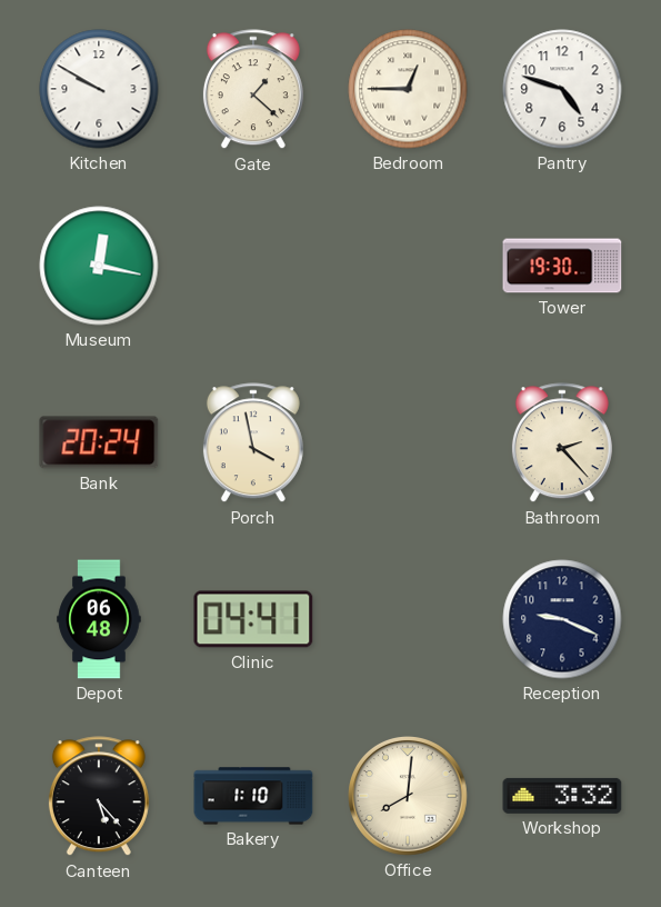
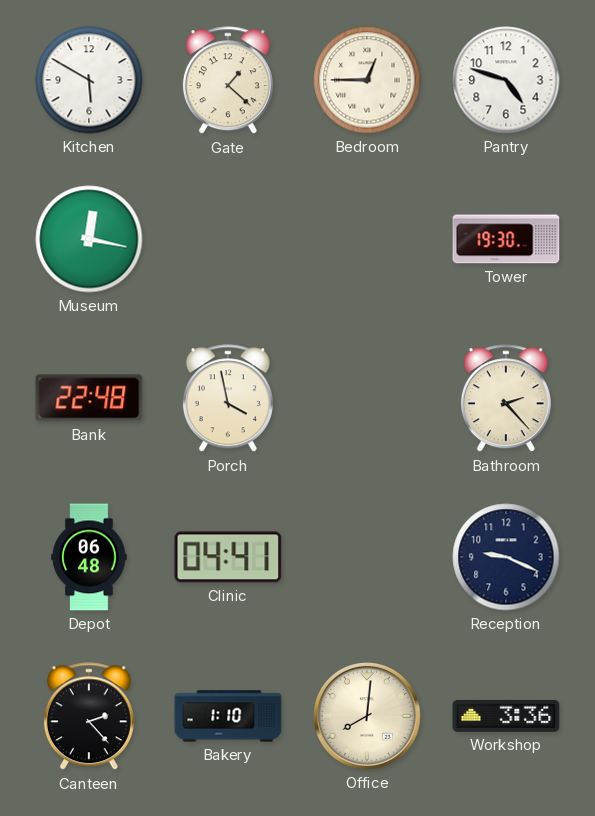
Kitchen: 9:50 -> 5:50
Bank: 20:24 -> 22:48
Canteen: 5:23 -> 2:23
Workshop: 3:32 -> 3:36
